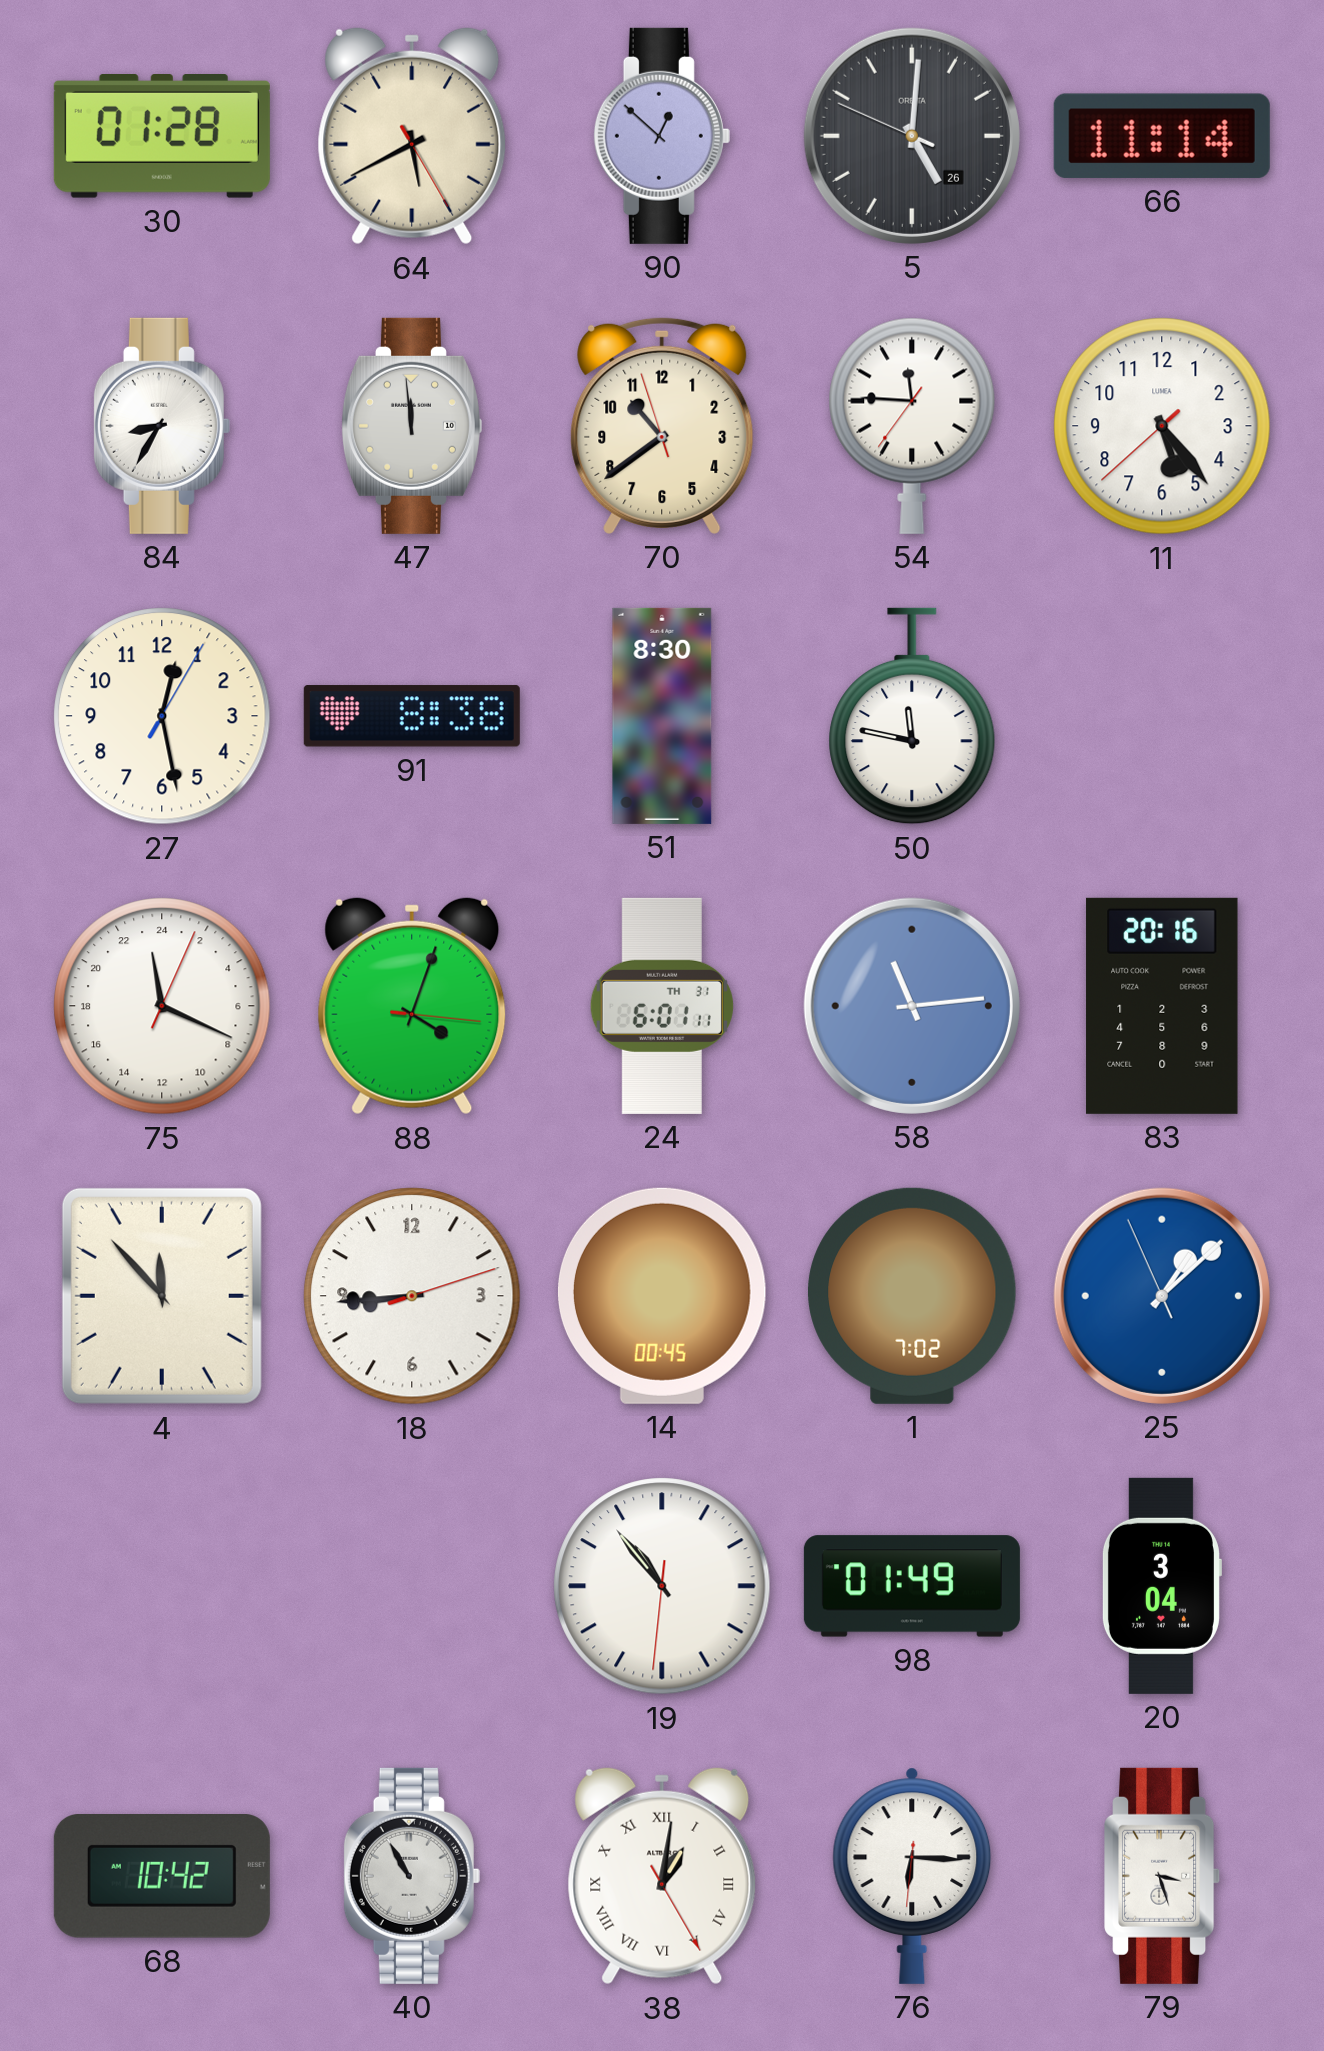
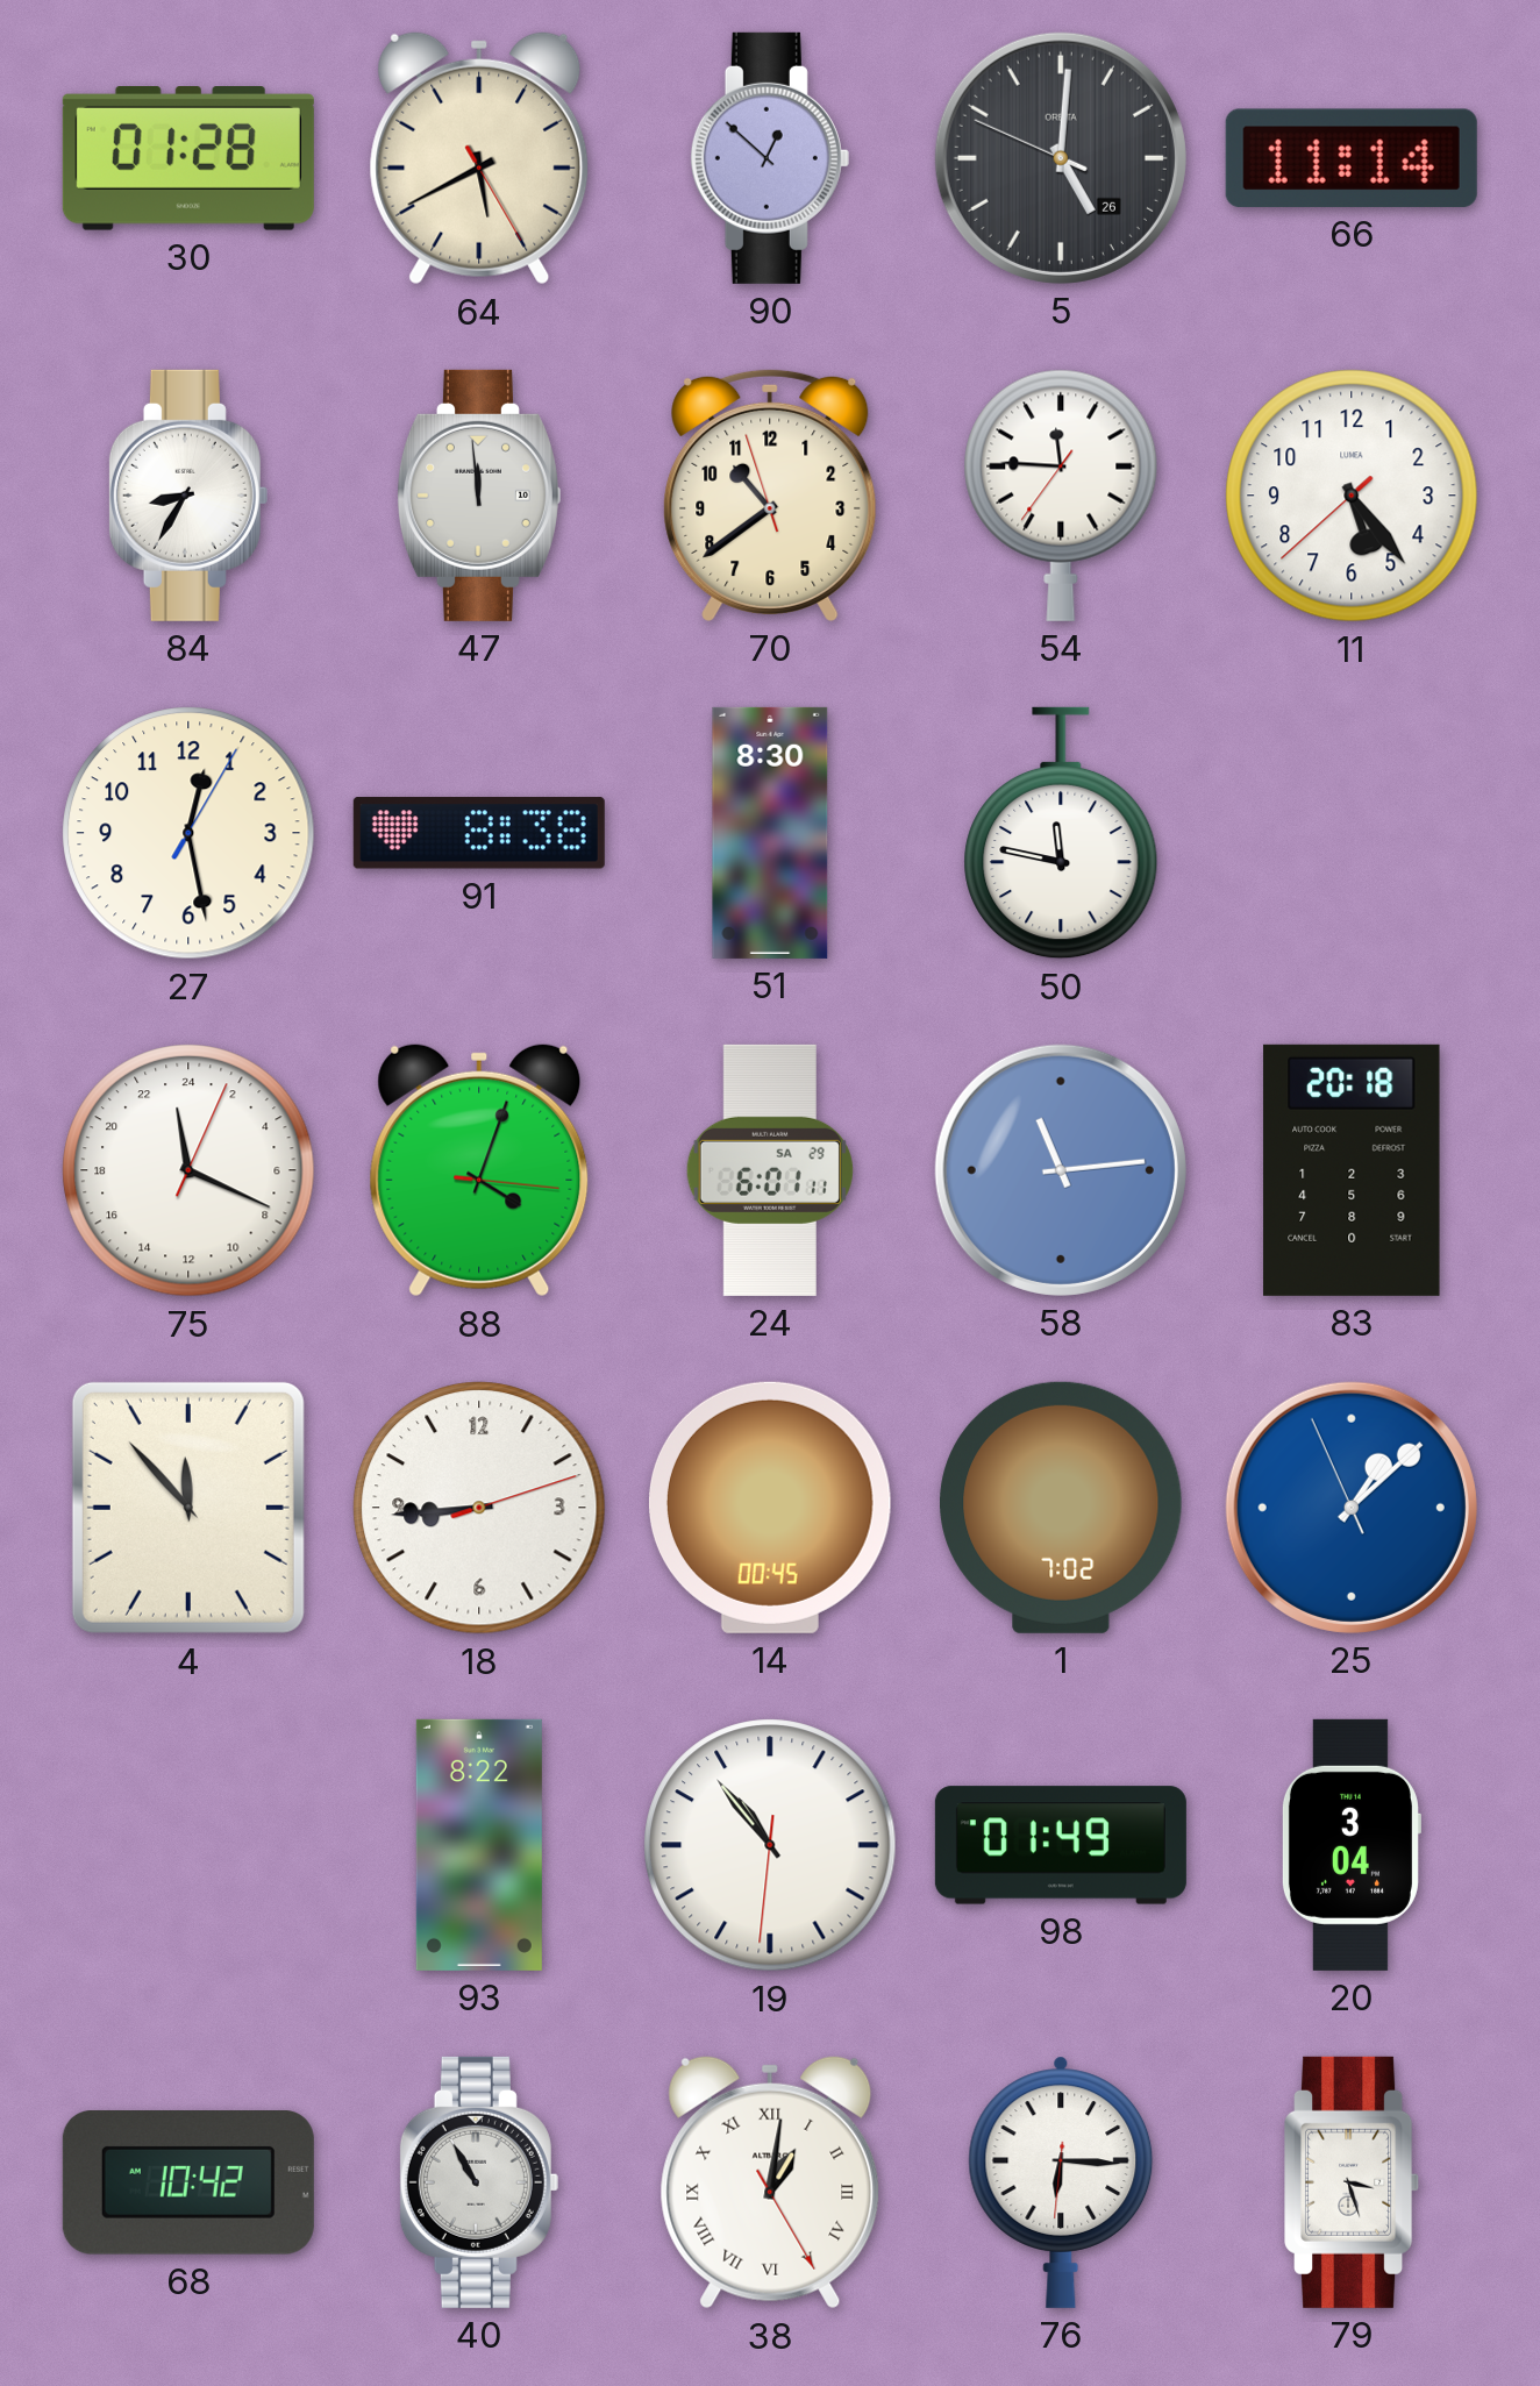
24 date: TH 31 -> SA 29
83: 20:16 -> 20:18
93: none -> 8:22
